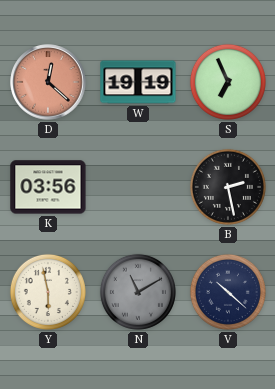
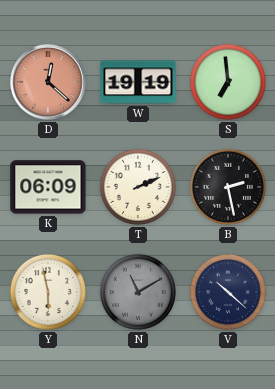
S: 6:56 -> 6:59
K: 03:56 -> 06:09
T: none -> 2:11
